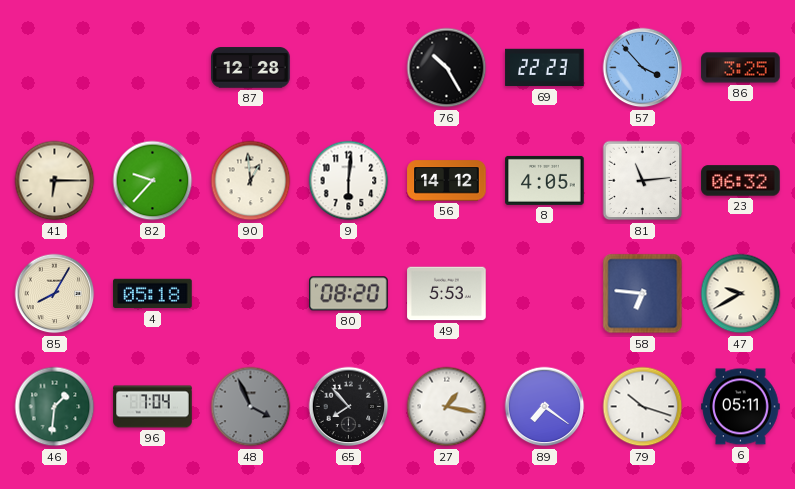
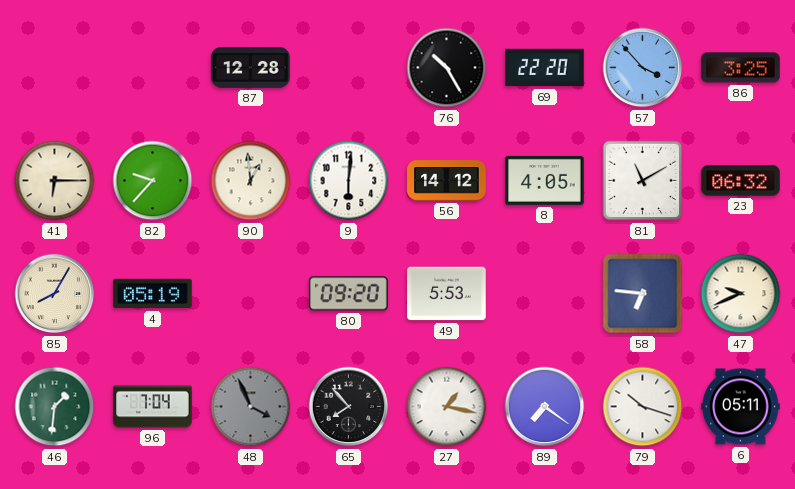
69: 22:23 -> 22:20
81: 11:14 -> 11:10
4: 05:18 -> 05:19
80: 08:20 -> 09:20
47: 9:40 -> 9:41
